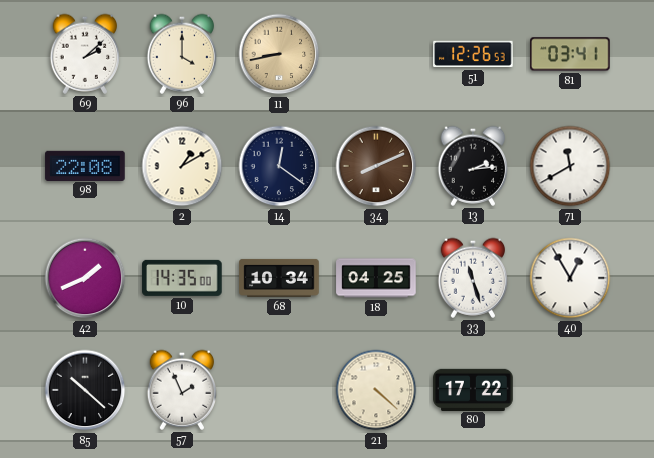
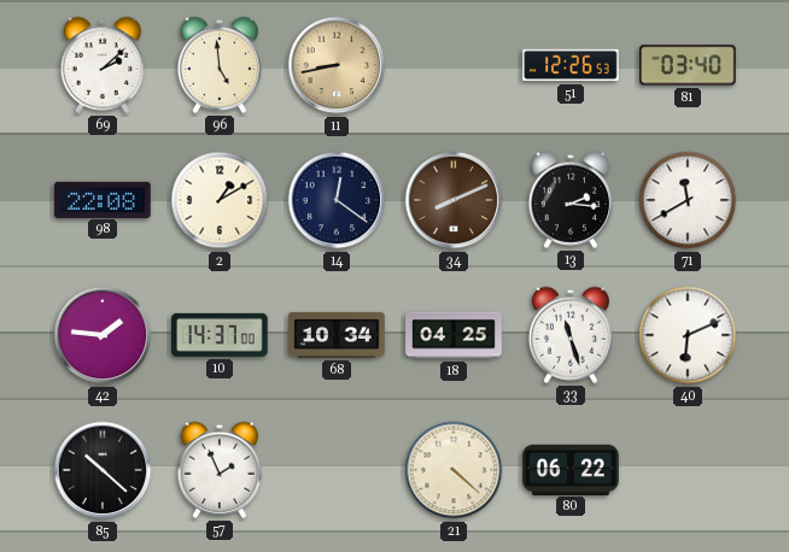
96: 4:00 -> 4:59
81: 03:41 -> 03:40
13: 2:14 -> 2:16
42: 1:41 -> 1:46
10: 14:35 -> 14:37
40: 12:55 -> 6:11
80: 17:22 -> 06:22
